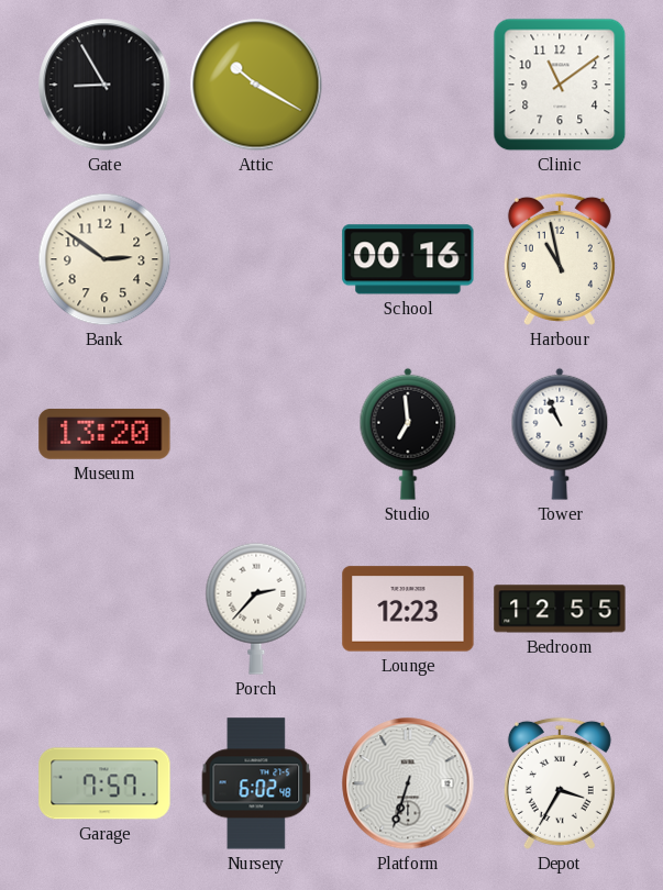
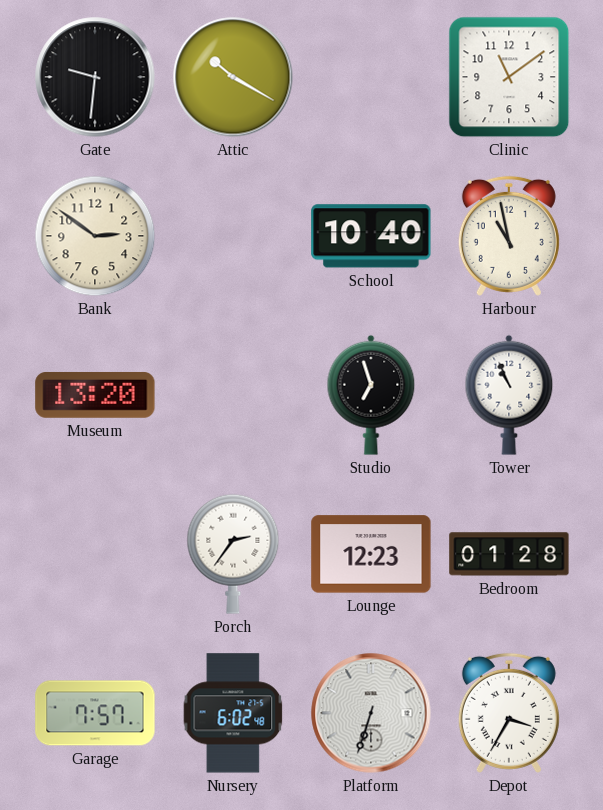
Gate: 8:55 -> 9:31
School: 00:16 -> 10:40
Studio: 6:59 -> 6:57
Porch: 2:37 -> 2:36
Bedroom: 12:55 -> 01:28
